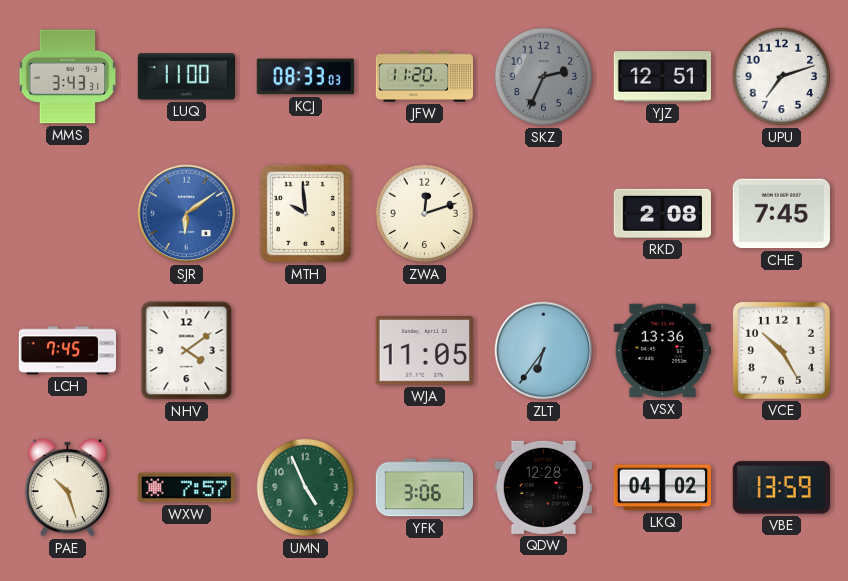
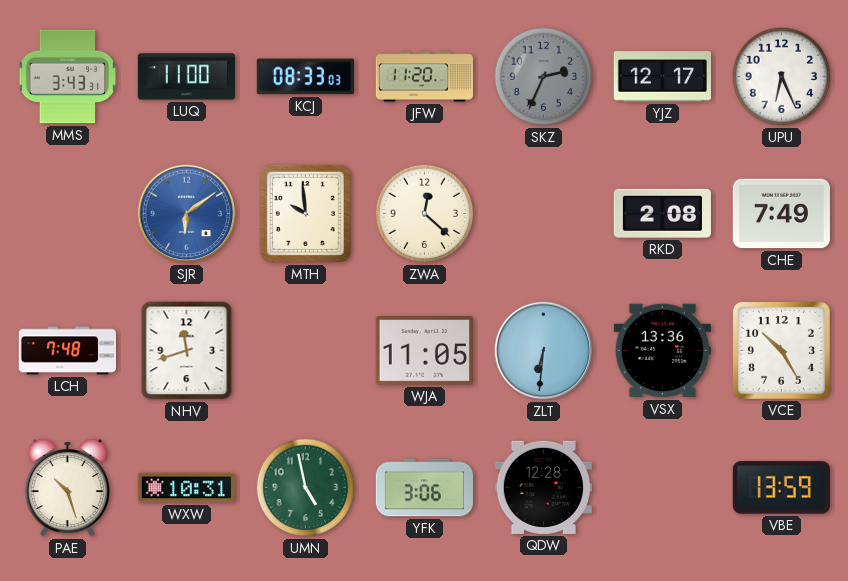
YJZ: 12:51 -> 12:17
UPU: 7:12 -> 6:26
ZWA: 12:12 -> 12:22
CHE: 7:45 -> 7:49
LCH: 7:45 -> 7:48
NHV: 4:09 -> 11:42
ZLT: 6:36 -> 6:31
WXW: 7:57 -> 10:31
UMN: 4:56 -> 4:58
LKQ: 04:02 -> none
